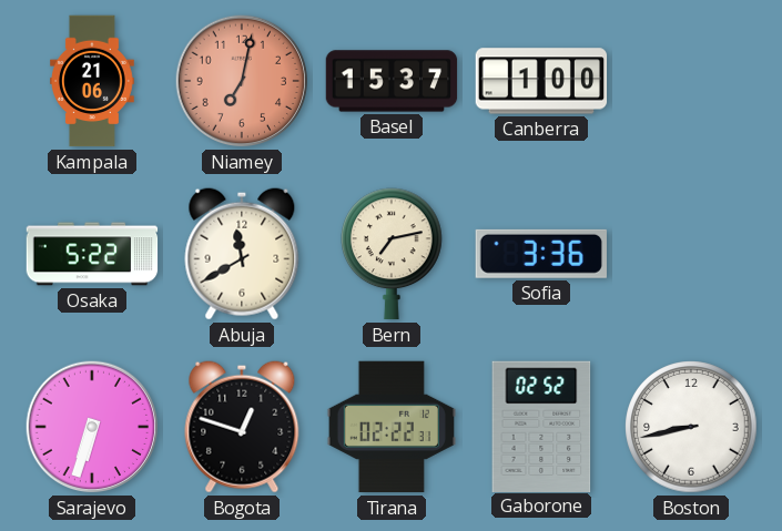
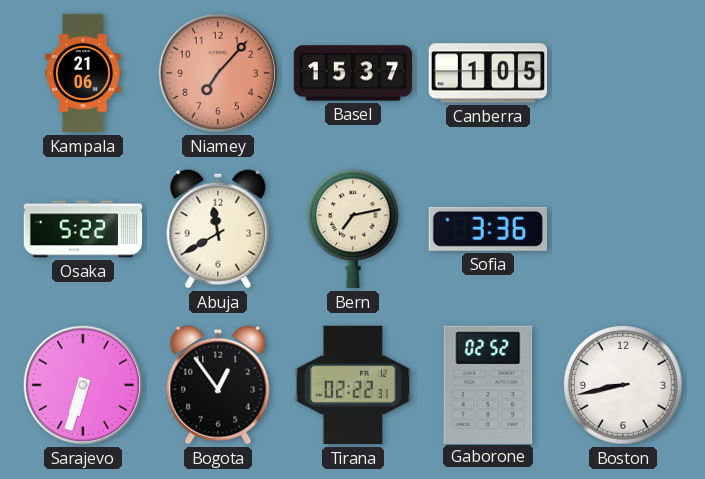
Niamey: 7:02 -> 7:07
Canberra: 1:00 -> 1:05
Bogota: 12:48 -> 12:54
